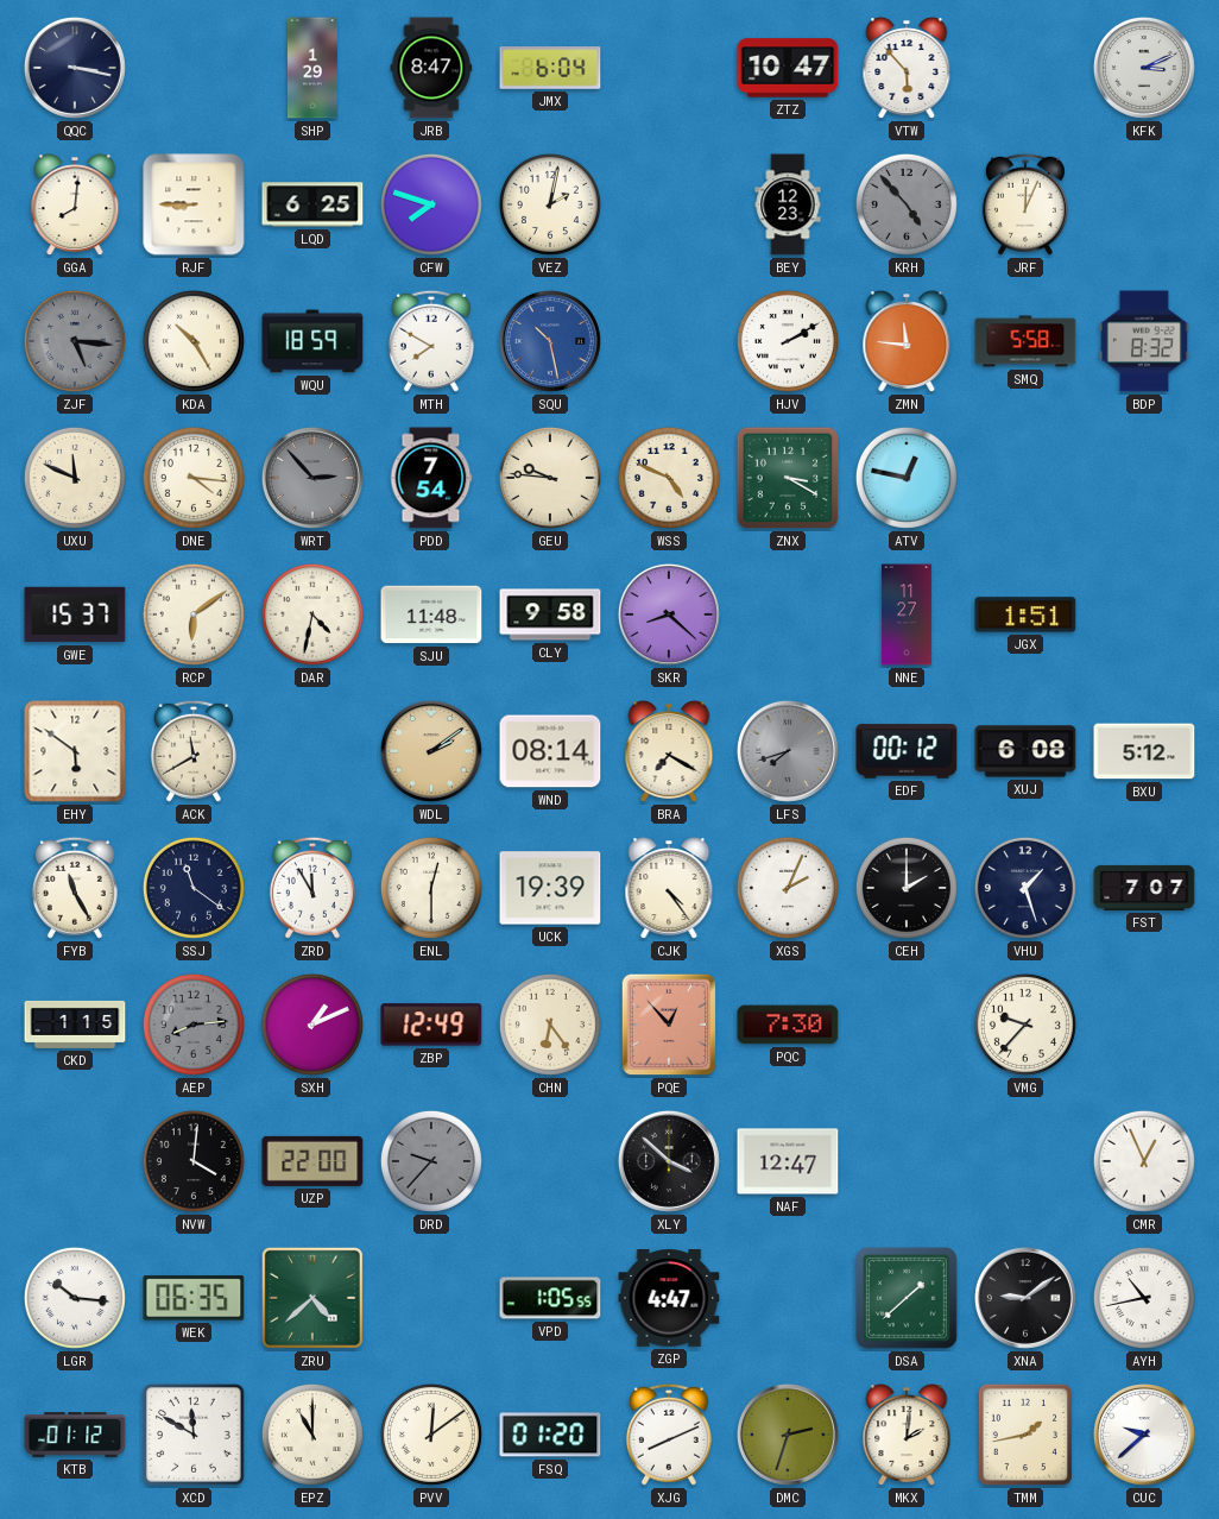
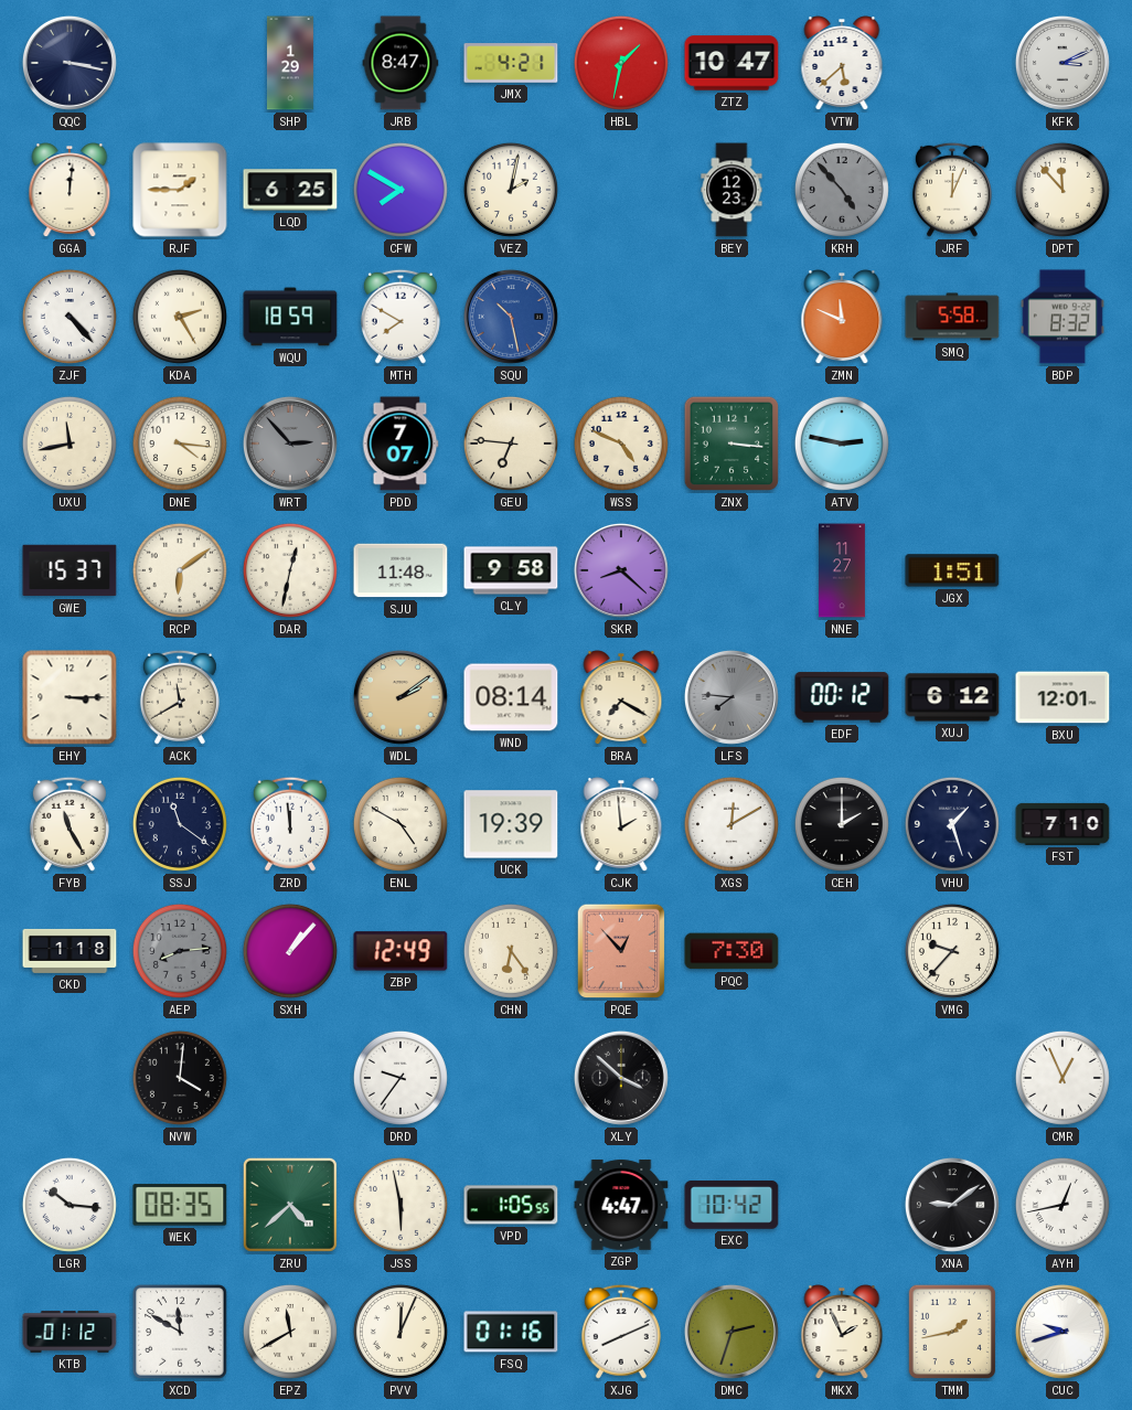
JMX: 6:04 -> 4:21
HBL: none -> 1:32
VTW: 5:53 -> 5:38
GGA: 8:01 -> 12:01
RJF: 8:45 -> 1:45
CFW: 7:48 -> 7:50
DPT: none -> 11:53
ZJF: 5:16 -> 4:23
ZJF dial: grey -> white
KDA: 10:25 -> 2:25
HJV: 2:10 -> none
ZMN: 11:46 -> 11:49
UXU: 11:49 -> 11:43
PDD: 7:54 -> 7:07
GEU: 9:46 -> 6:46
ZNX: 3:20 -> 3:16
ATV: 12:47 -> 2:47
DAR: 4:32 -> 12:32
EHY: 5:51 -> 3:15
LFS: 7:42 -> 7:46
XUJ: 6:08 -> 6:12
BXU: 5:12 -> 12:01
ZRD: 11:55 -> 11:59
ENL: 12:30 -> 4:50
CJK: 4:24 -> 1:59
XGS: 2:04 -> 12:10
FST: 7:07 -> 7:10
CKD: 1:15 -> 1:18
SXH: 1:11 -> 1:07
UZP: 22:00 -> none
DRD: 9:37 -> 9:36
DRD dial: grey -> white
NAF: 12:47 -> none
WEK: 06:35 -> 08:35
JSS: none -> 5:58
EXC: none -> 10:42
DSA: 1:38 -> none
AYH: 10:43 -> 12:43
EPZ: 11:00 -> 11:40
PVV: 12:09 -> 12:04
FSQ: 01:20 -> 01:16
MKX: 2:01 -> 1:56
CUC: 9:38 -> 9:42
